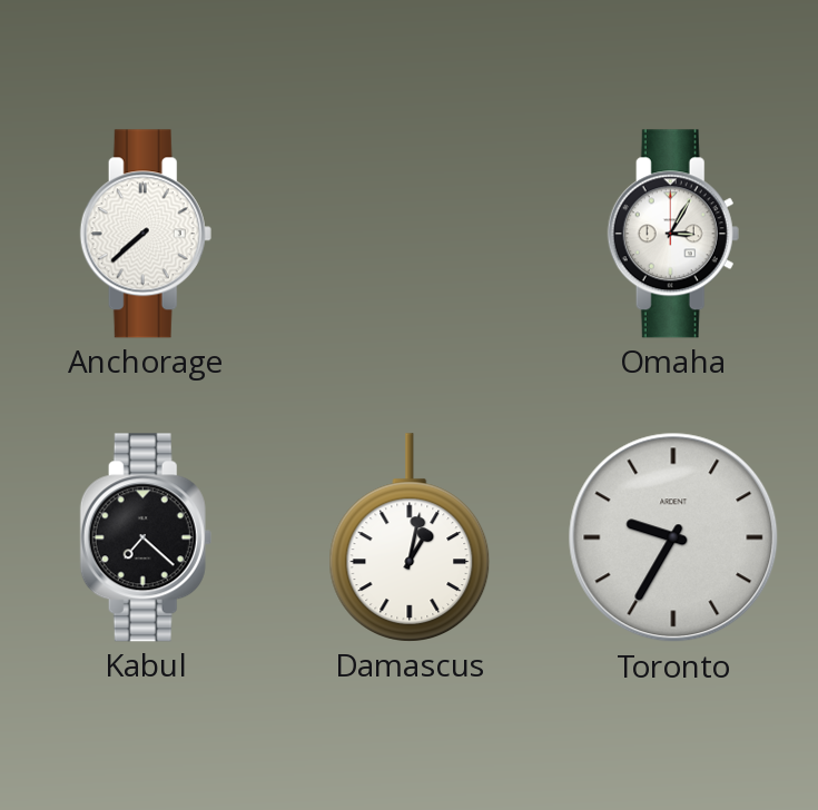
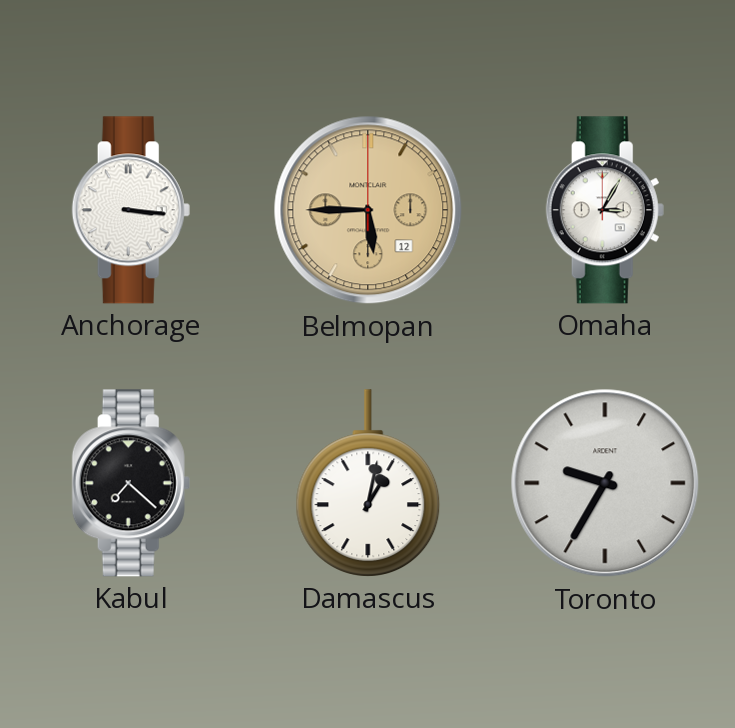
Anchorage: 7:38 -> 3:16
Belmopan: none -> 5:45
